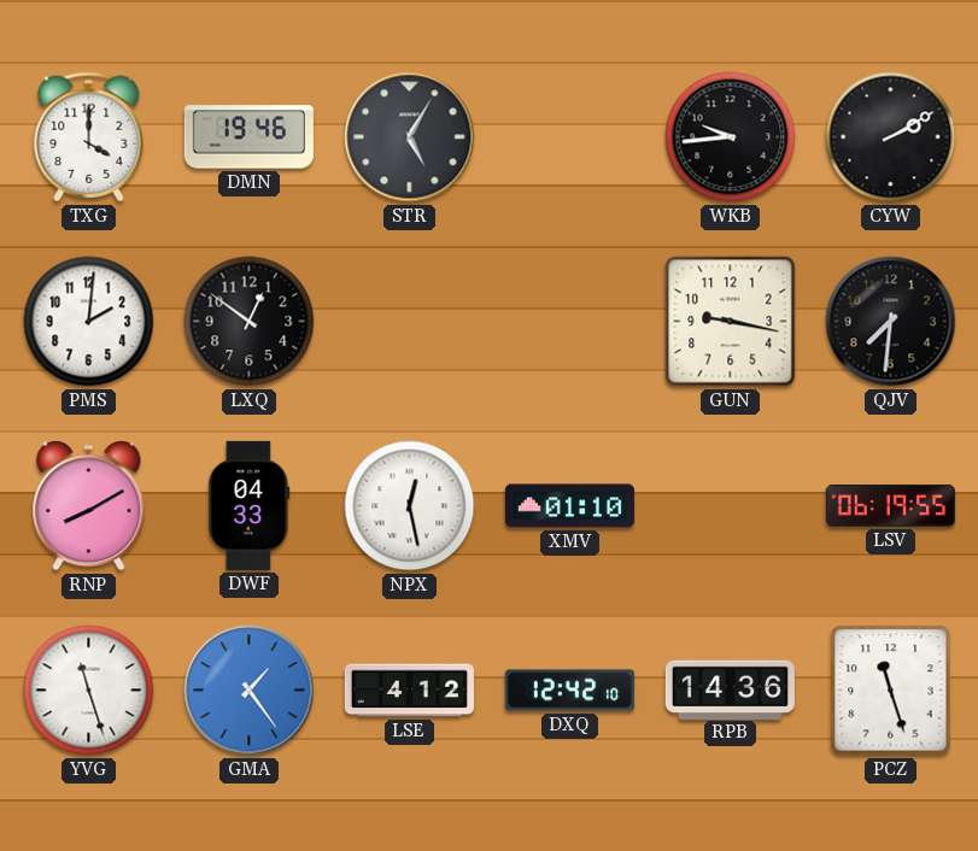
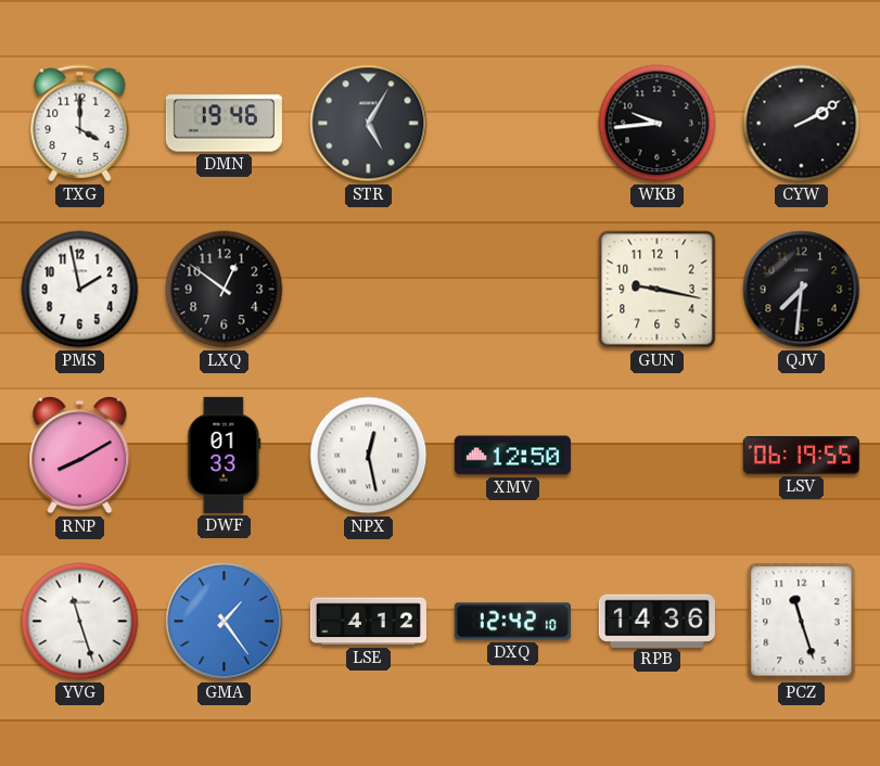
PMS: 2:01 -> 1:58
DWF: 04:33 -> 01:33
XMV: 01:10 -> 12:50
